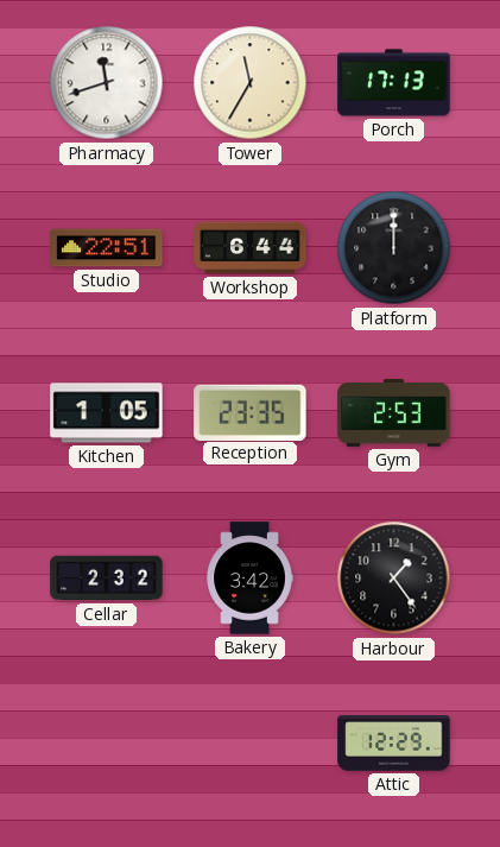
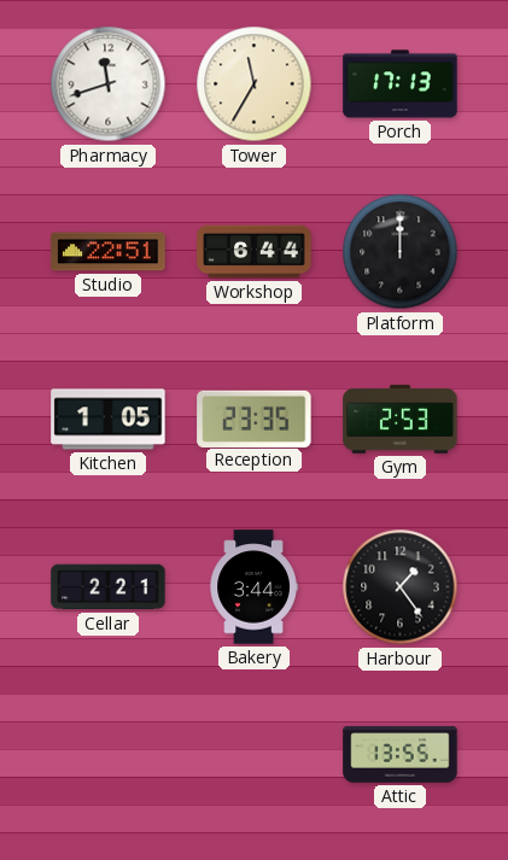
Cellar: 2:32 -> 2:21
Bakery: 3:42 -> 3:44
Attic: 12:29 -> 13:55
